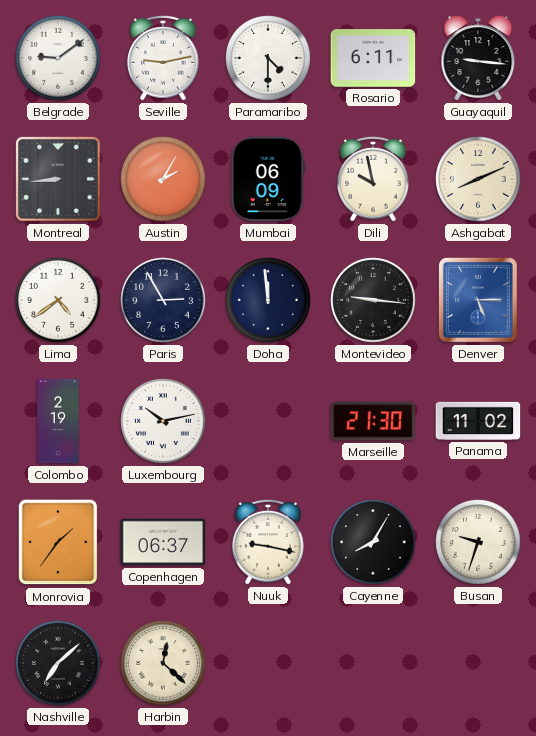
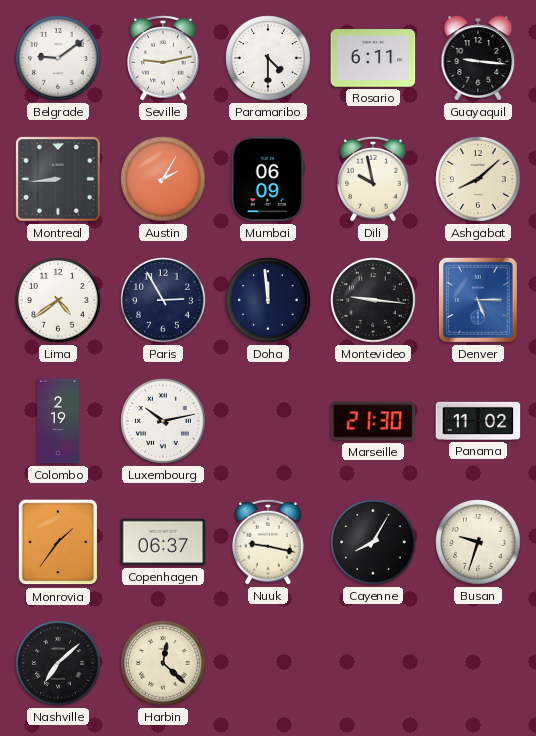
Ashgabat: 8:11 -> 8:08
